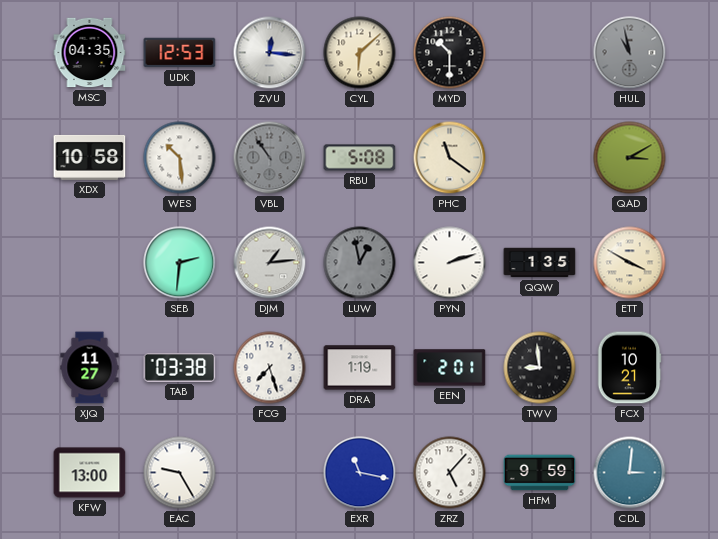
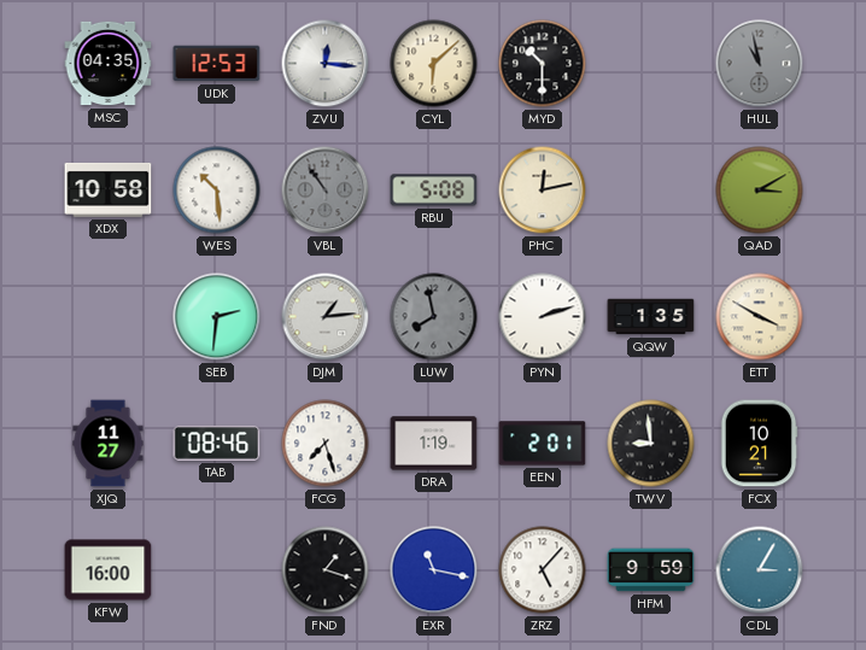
PHC: 11:21 -> 12:13
LUW: 12:58 -> 7:58
TAB: 03:38 -> 08:46
KFW: 13:00 -> 16:00
EAC: 9:25 -> none
FND: none -> 1:18
CDL: 3:01 -> 3:05
